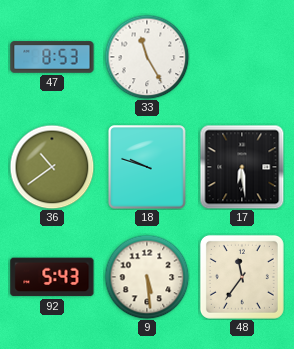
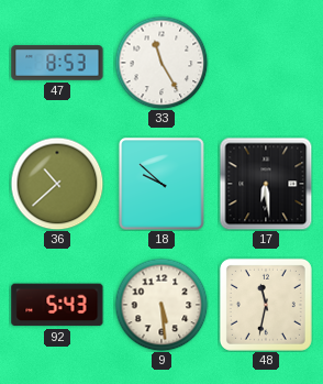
36: 10:39 -> 10:38
18: 9:48 -> 9:52
48: 11:36 -> 11:32
